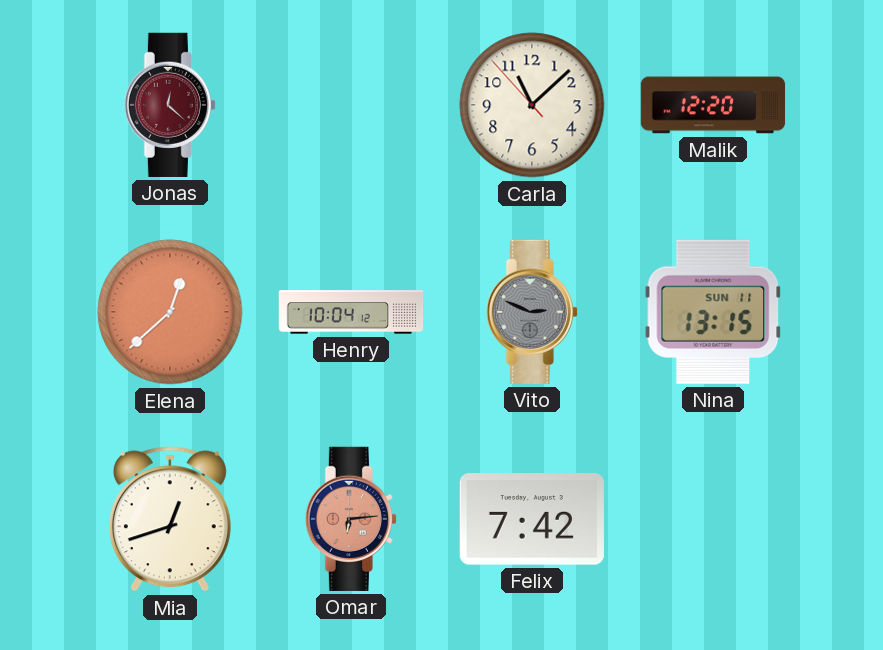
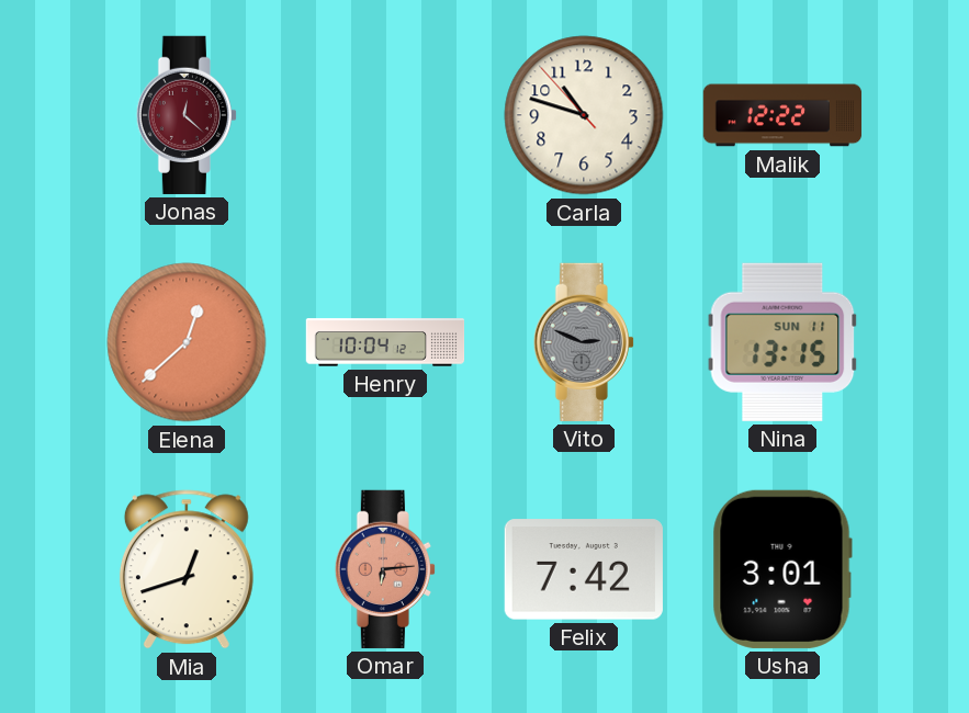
Carla: 11:07 -> 10:47
Malik: 12:20 -> 12:22
Usha: none -> 3:01
